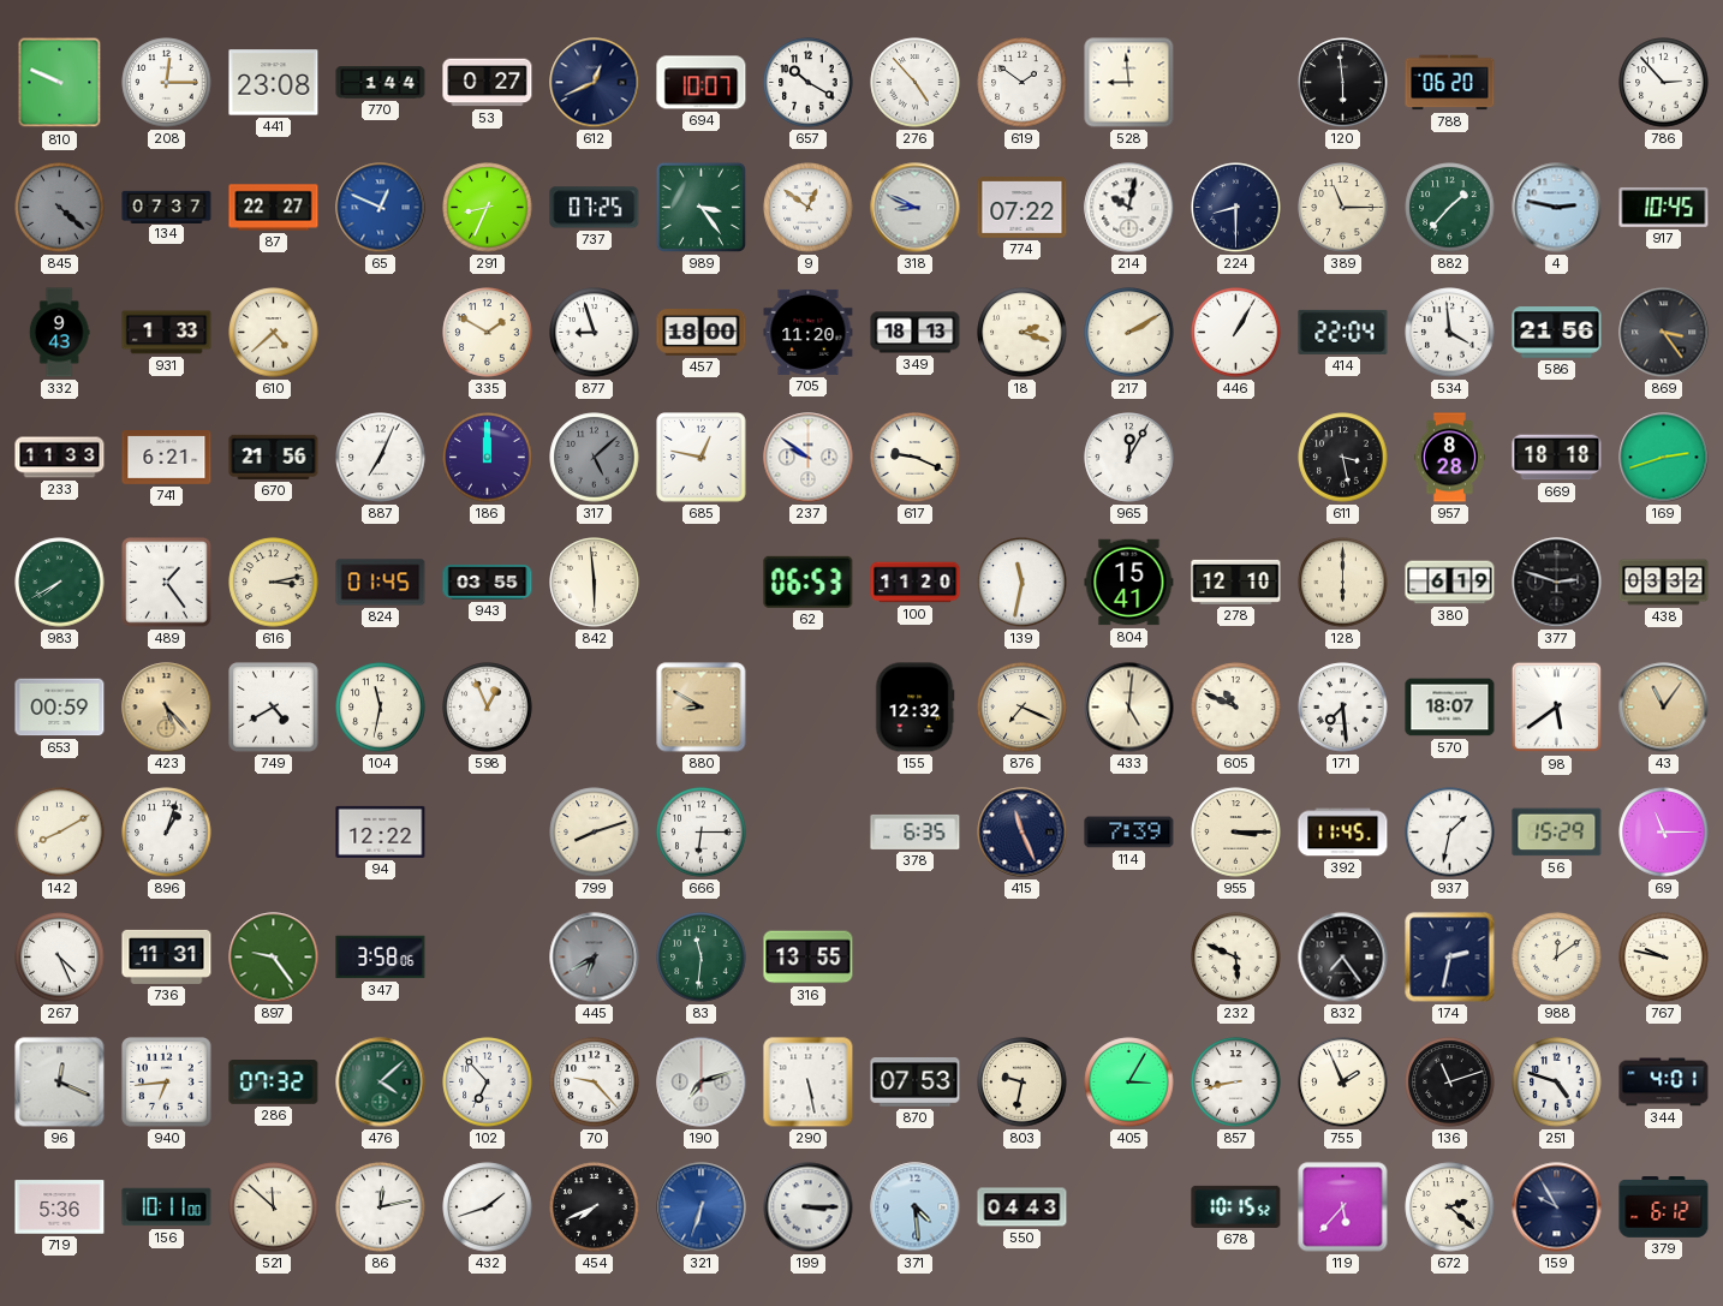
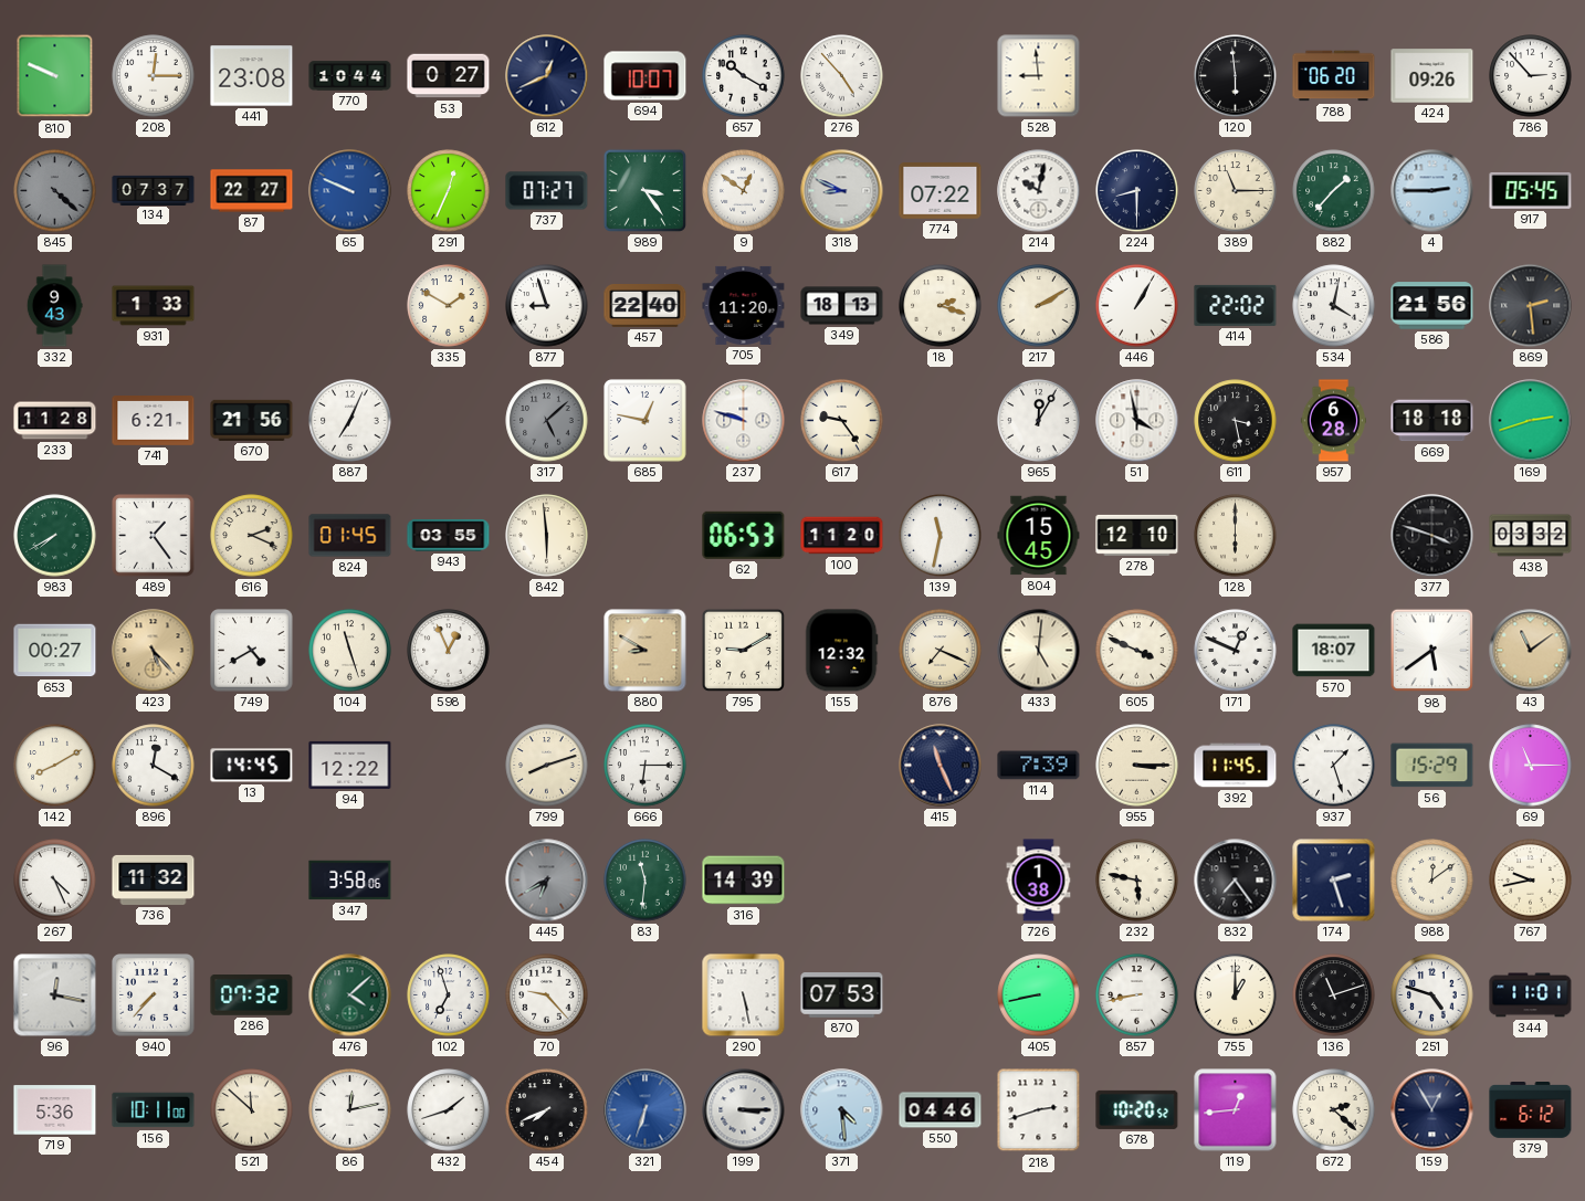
770: 1:44 -> 10:44
619: 1:51 -> none
424: none -> 09:26
65: 12:49 -> 9:49
291: 8:34 -> 12:34
737: 07:25 -> 07:27
4: 2:47 -> 2:45
917: 10:45 -> 05:45
610: 4:38 -> none
457: 18:00 -> 22:40
414: 22:04 -> 22:02
534: 3:59 -> 4:02
869: 3:24 -> 2:29
233: 11:33 -> 11:28
186: 12:00 -> none
237: 9:51 -> 9:48
617: 9:19 -> 9:24
51: none -> 3:58
957: 8:28 -> 6:28
616: 3:13 -> 2:19
804: 15:41 -> 15:45
380: 6:19 -> none
377: 2:48 -> 3:48
653: 00:59 -> 00:27
104: 11:32 -> 11:27
795: none -> 9:10
605: 10:49 -> 3:49
171: 7:29 -> 12:49
43: 11:06 -> 11:09
896: 1:03 -> 12:20
13: none -> 14:45
378: 6:35 -> none
937: 1:32 -> 1:27
736: 11:31 -> 11:32
897: 9:24 -> none
316: 13:55 -> 14:39
726: none -> 1:38
232: 5:49 -> 5:47
174: 2:32 -> 2:27
767: 9:47 -> 9:43
96: 12:19 -> 12:17
940: 6:44 -> 7:37
102: 6:53 -> 6:57
190: 7:12 -> none
803: 9:32 -> none
405: 3:05 -> 8:43
755: 1:56 -> 1:00
344: 4:01 -> 11:01
550: 04:43 -> 04:46
218: none -> 2:42
678: 10:15 -> 10:20
119: 5:37 -> 12:44
159: 9:55 -> 12:55
